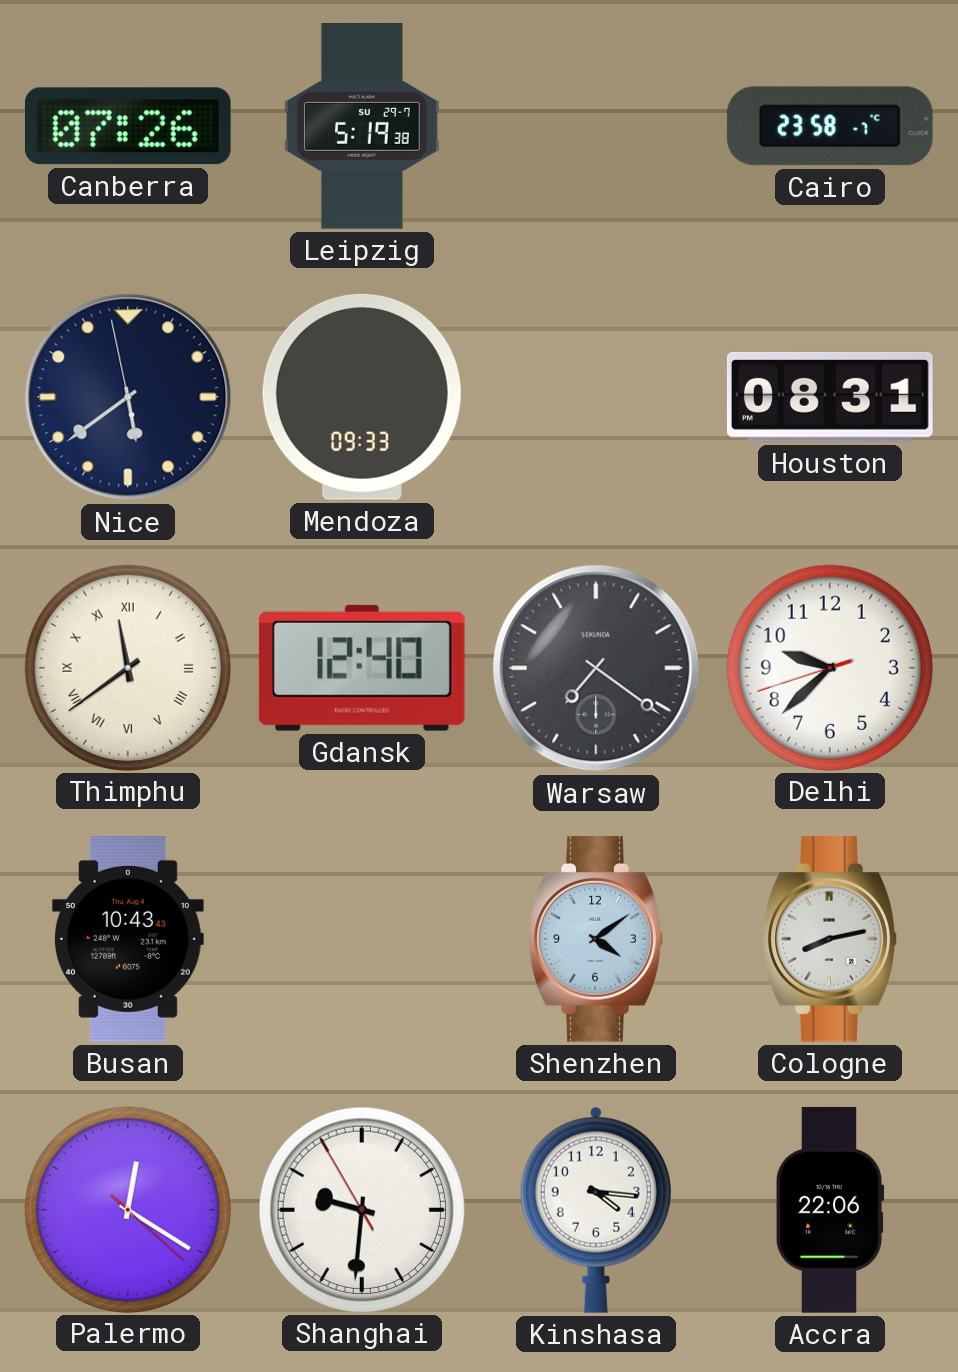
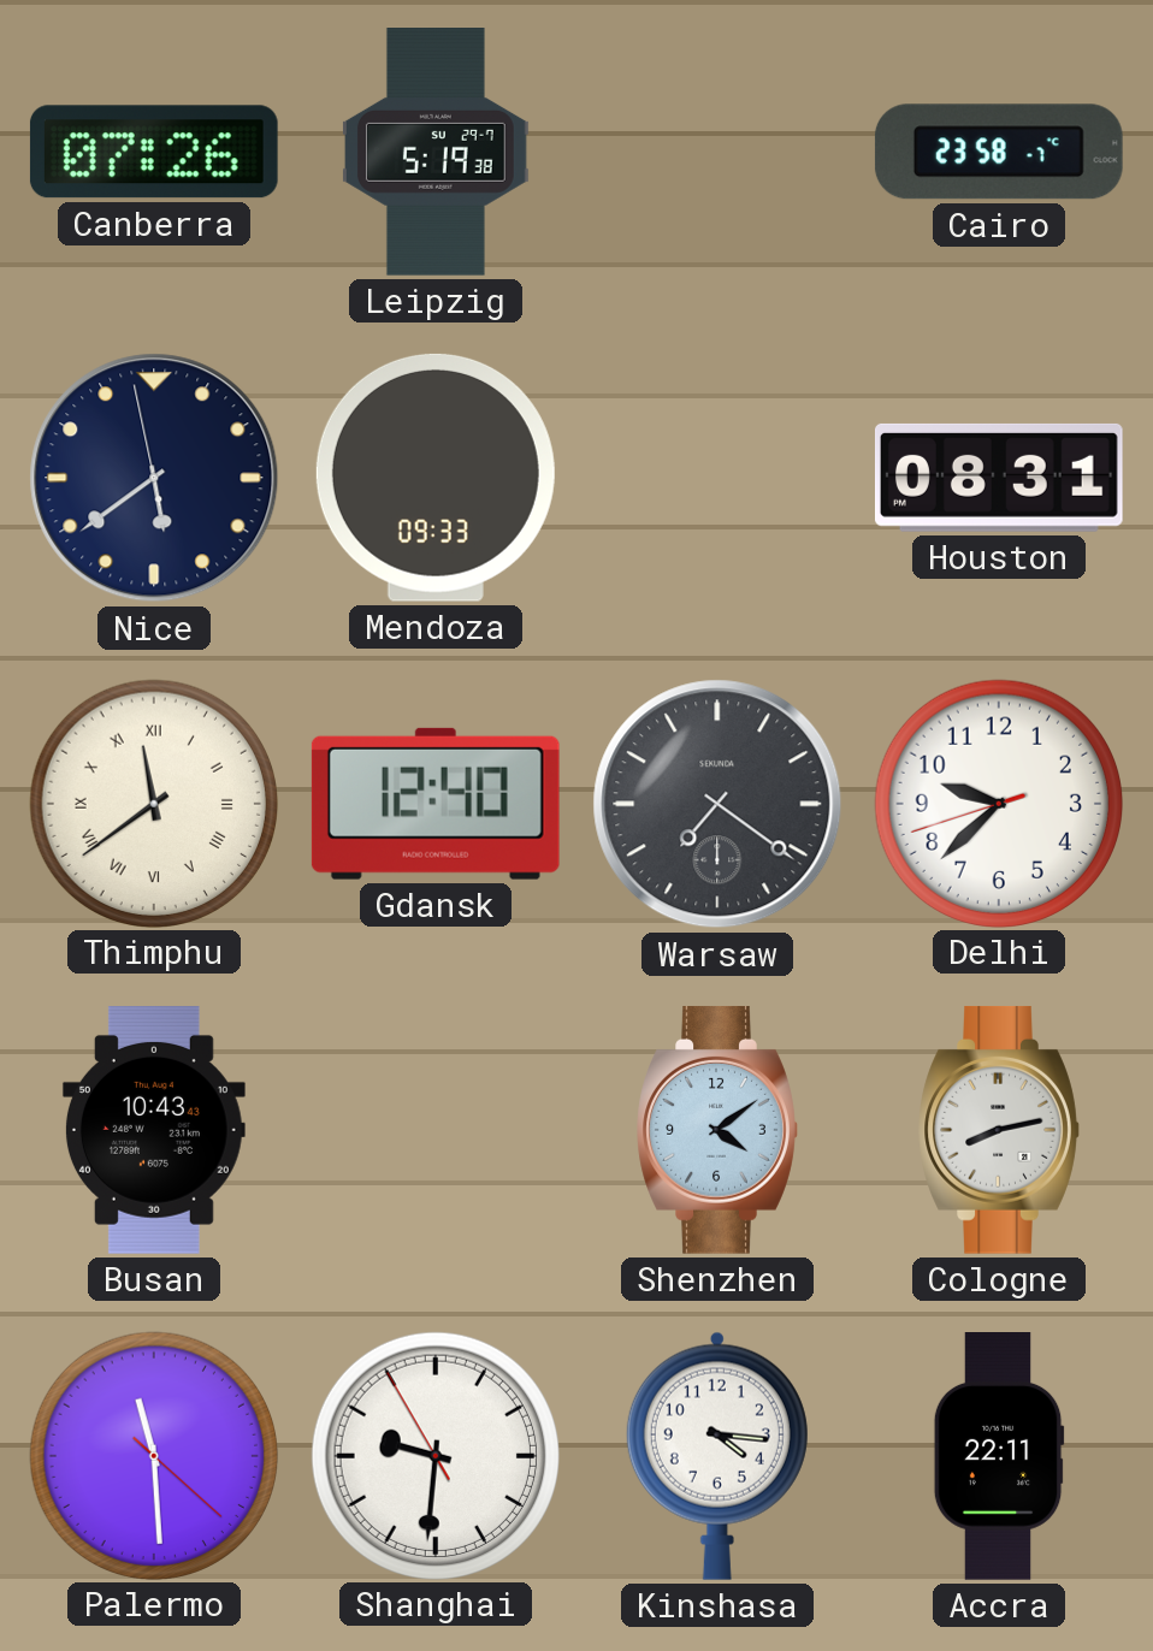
Palermo: 12:20 -> 11:29
Accra: 22:06 -> 22:11
